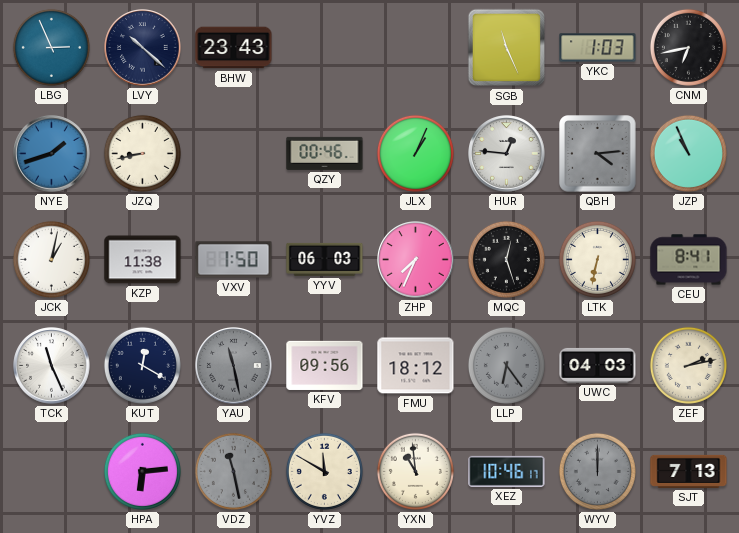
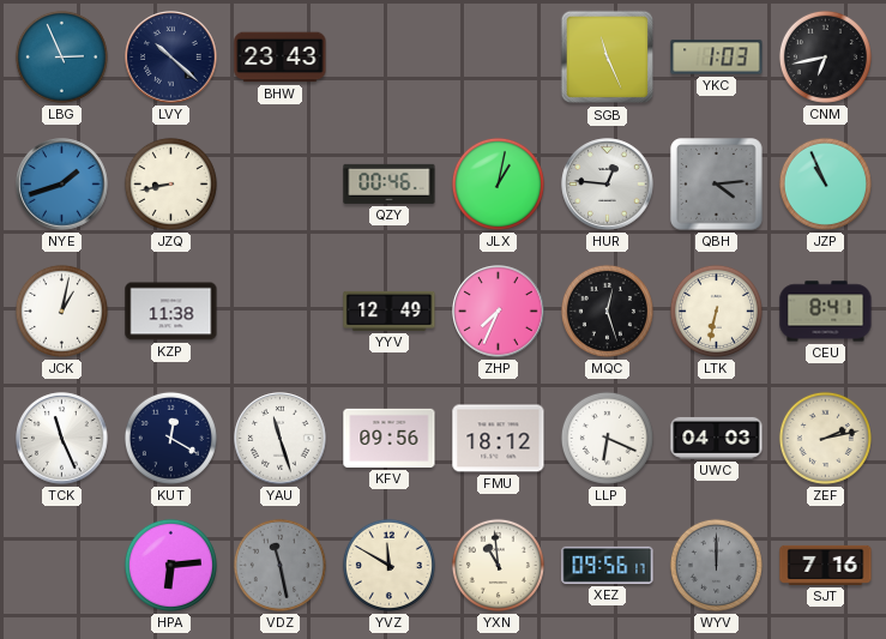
JLX: 1:04 -> 1:02
VXV: 1:50 -> none
YYV: 06:03 -> 12:49
YAU: 11:28 -> 11:27
YAU dial: grey -> white
LLP: 6:24 -> 6:19
LLP dial: grey -> white
XEZ: 10:46 -> 09:56
SJT: 7:13 -> 7:16
